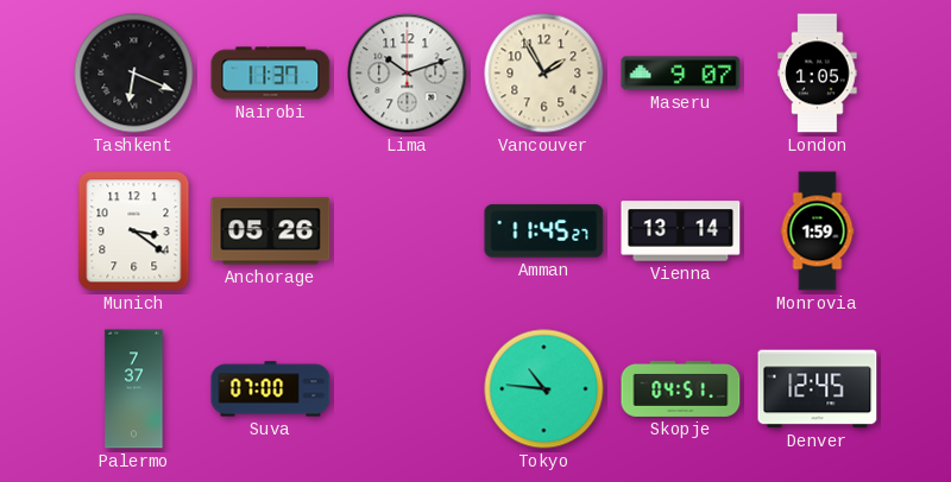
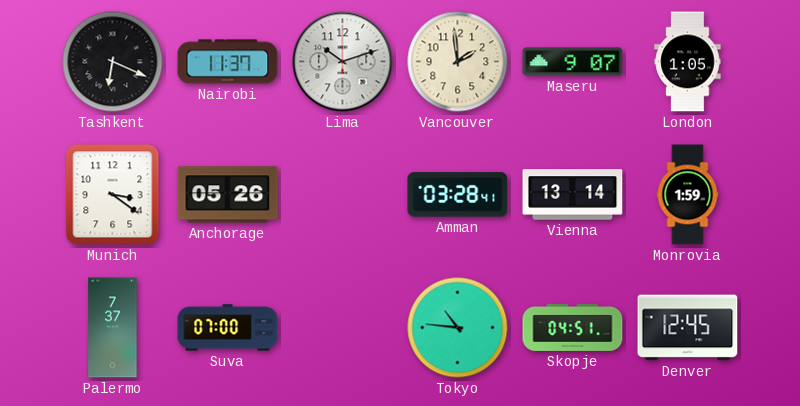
Vancouver: 1:55 -> 1:59
Amman: 11:45 -> 03:28
